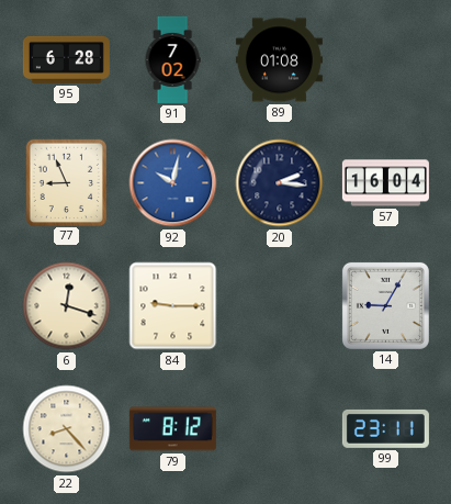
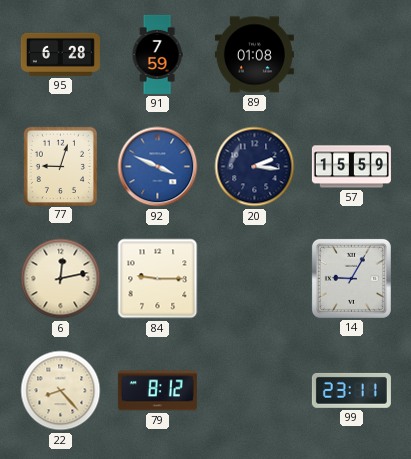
91: 7:02 -> 7:59
77: 8:56 -> 9:03
92: 10:02 -> 3:49
57: 16:04 -> 15:59
6: 12:18 -> 12:13
